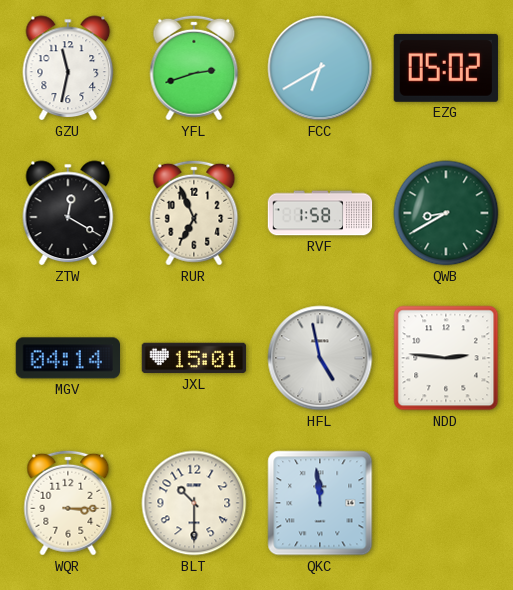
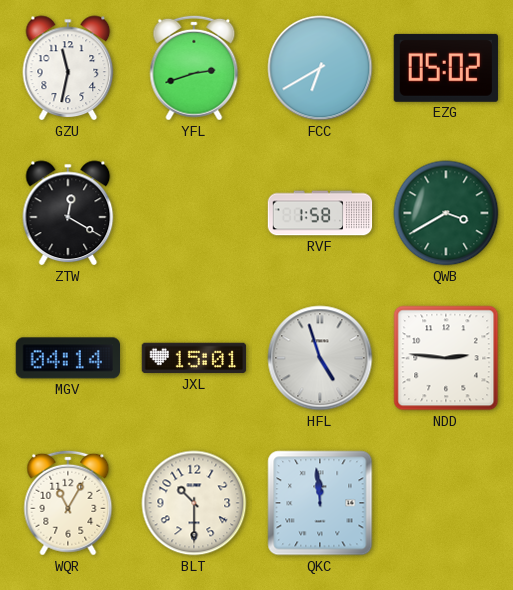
RUR: 6:56 -> none
QWB: 8:40 -> 3:40
HFL: 4:58 -> 4:57
WQR: 3:15 -> 11:05
